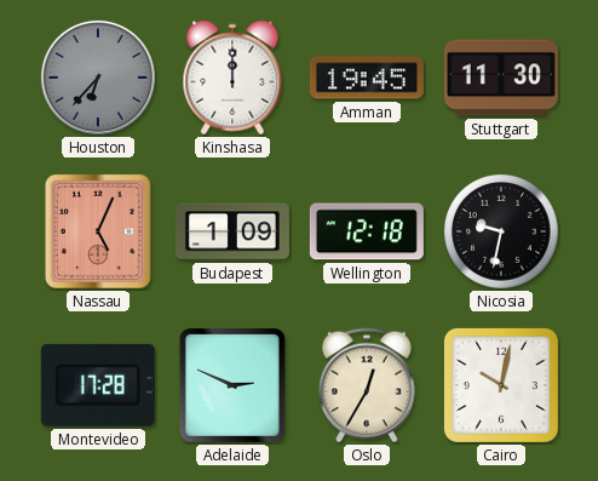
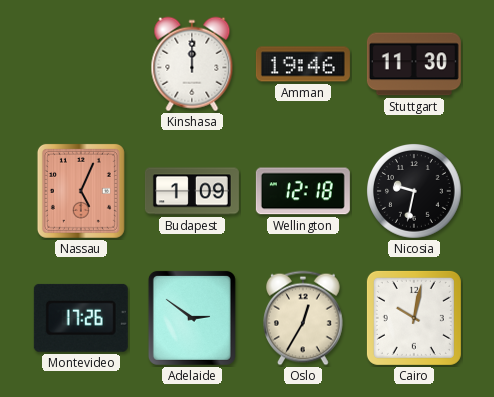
Houston: 6:37 -> none
Amman: 19:45 -> 19:46
Montevideo: 17:28 -> 17:26
Adelaide: 2:49 -> 2:51
